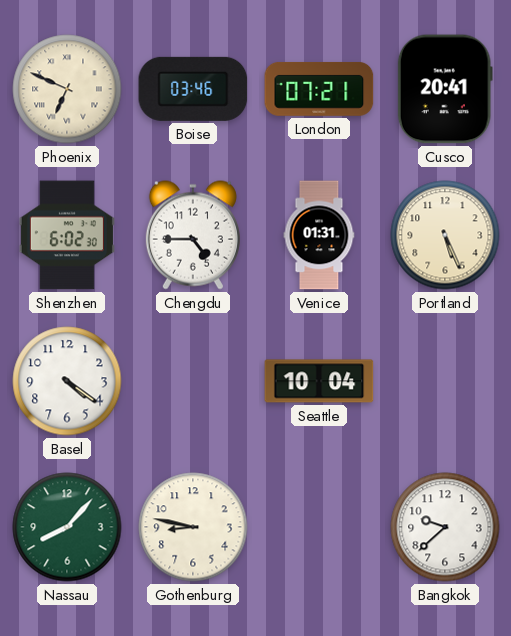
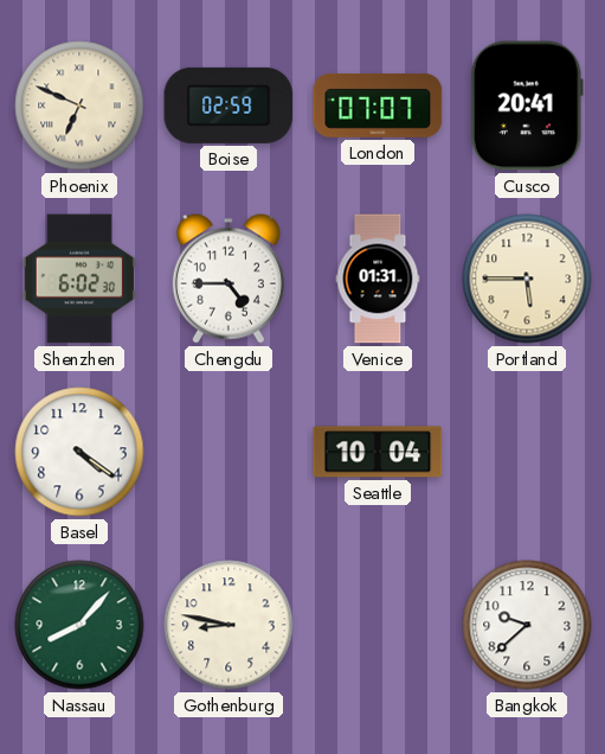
Boise: 03:46 -> 02:59
London: 07:21 -> 07:07
Portland: 5:26 -> 5:45
